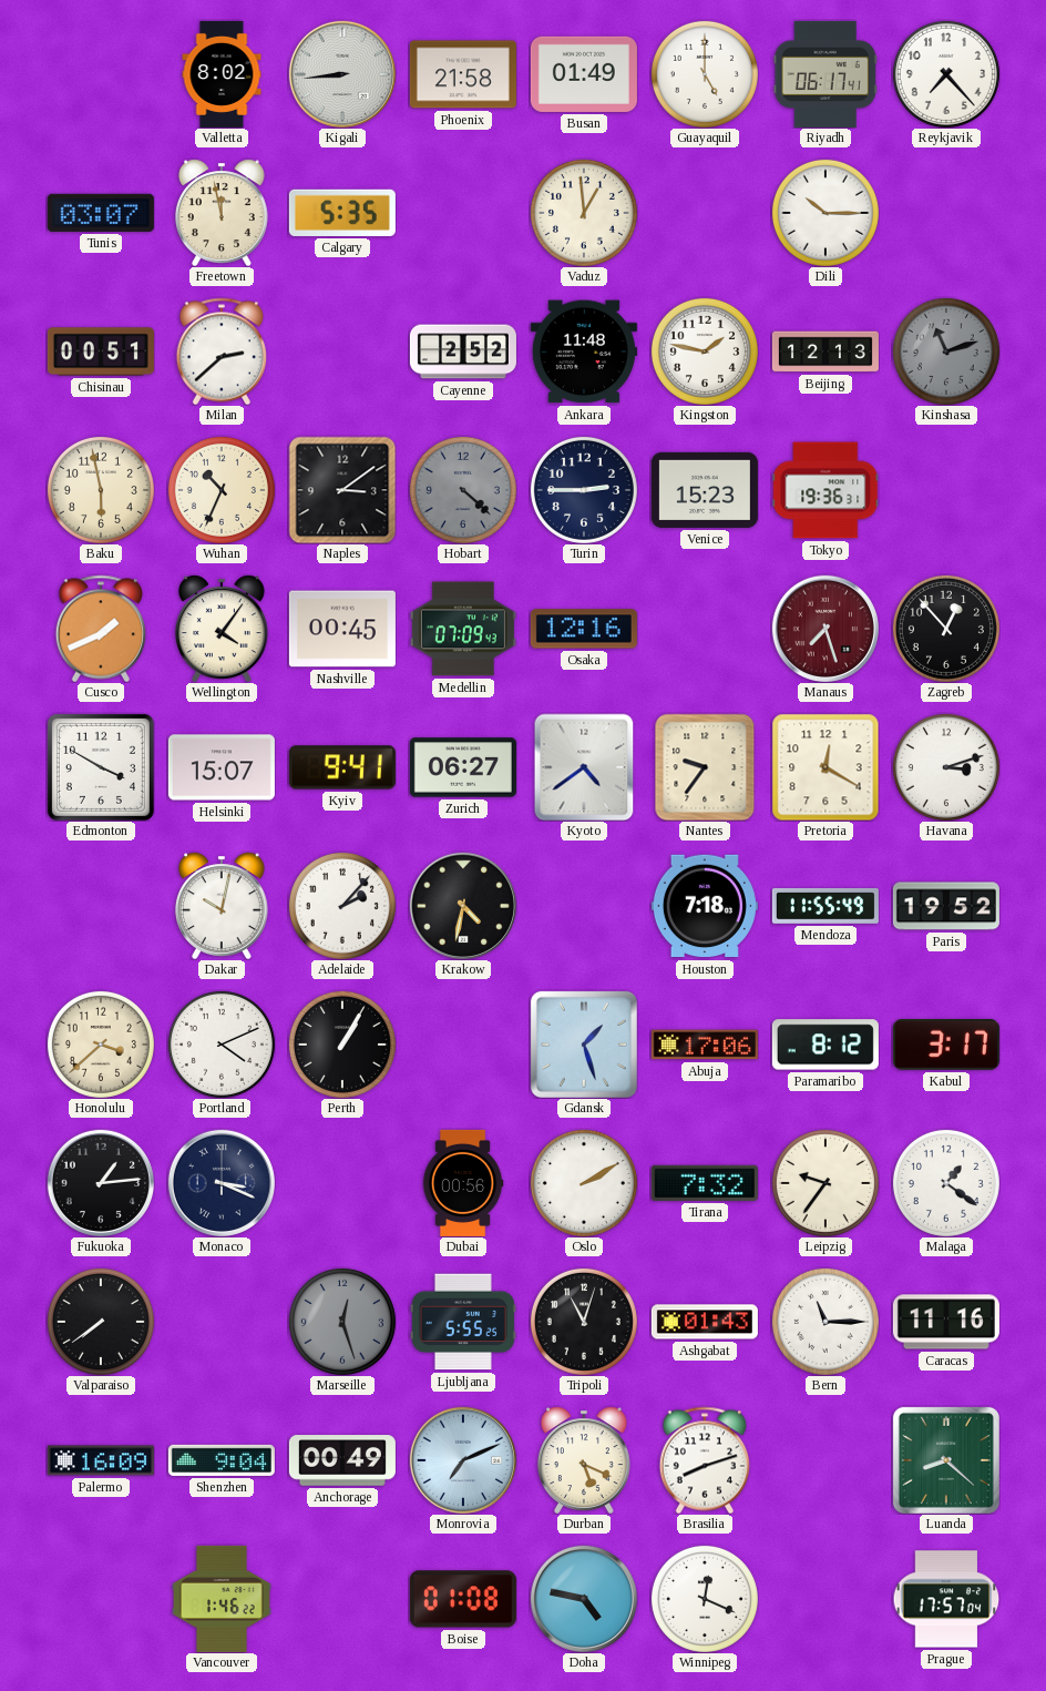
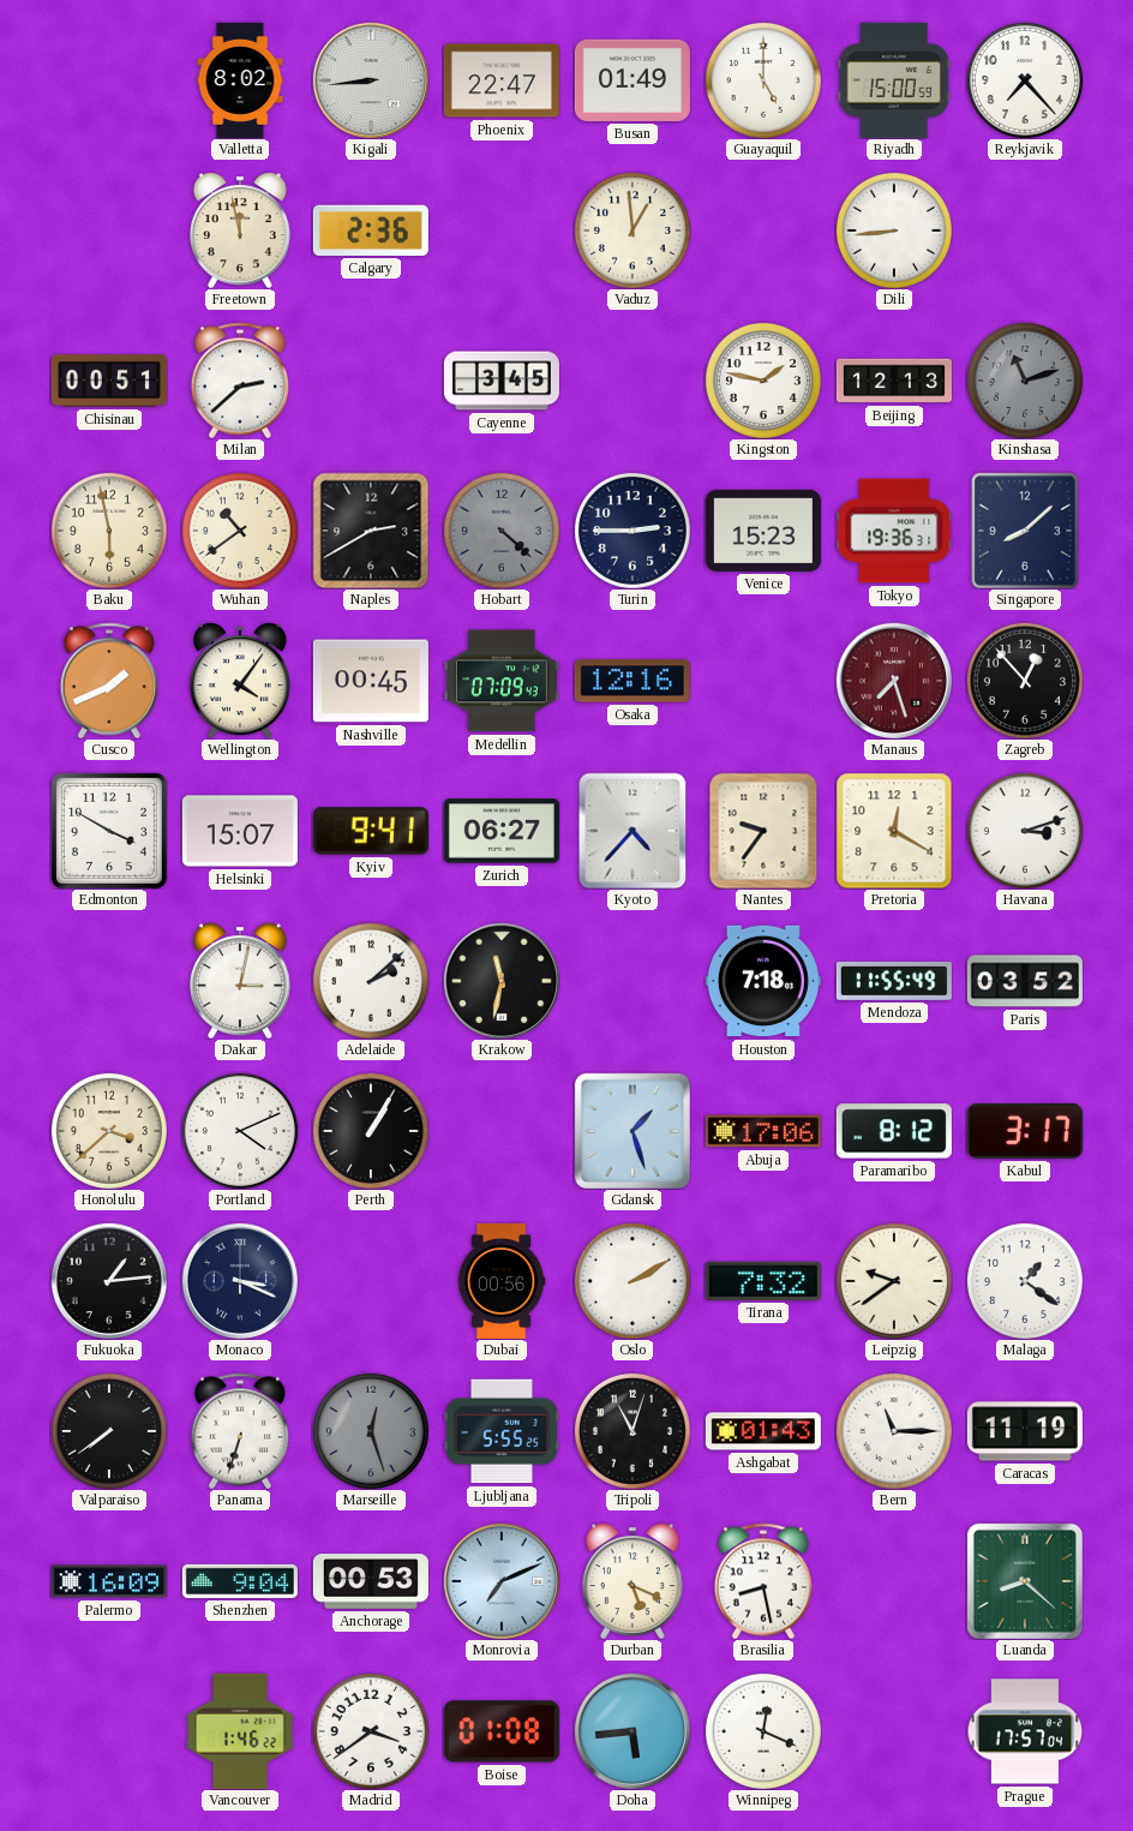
Phoenix: 21:58 -> 22:47
Riyadh: 06:17 -> 15:00
Tunis: 03:07 -> none
Calgary: 5:35 -> 2:36
Dili: 10:15 -> 8:44
Cayenne: 2:52 -> 3:45
Ankara: 11:48 -> none
Wuhan: 10:34 -> 10:39
Naples: 3:09 -> 2:40
Singapore: none -> 8:08
Kyoto: 4:39 -> 4:37
Dakar: 10:02 -> 3:02
Adelaide: 2:07 -> 2:08
Krakow: 4:32 -> 11:32
Paris: 19:52 -> 03:52
Leipzig: 9:36 -> 9:39
Panama: none -> 6:33
Caracas: 11:16 -> 11:19
Anchorage: 00:49 -> 00:53
Brasilia: 8:12 -> 8:28
Madrid: none -> 3:39
Doha: 4:47 -> 5:44
